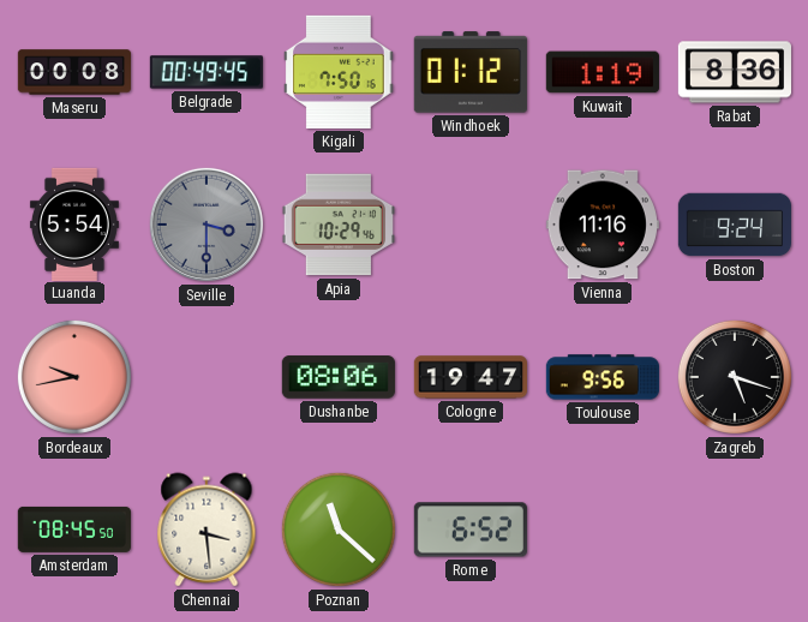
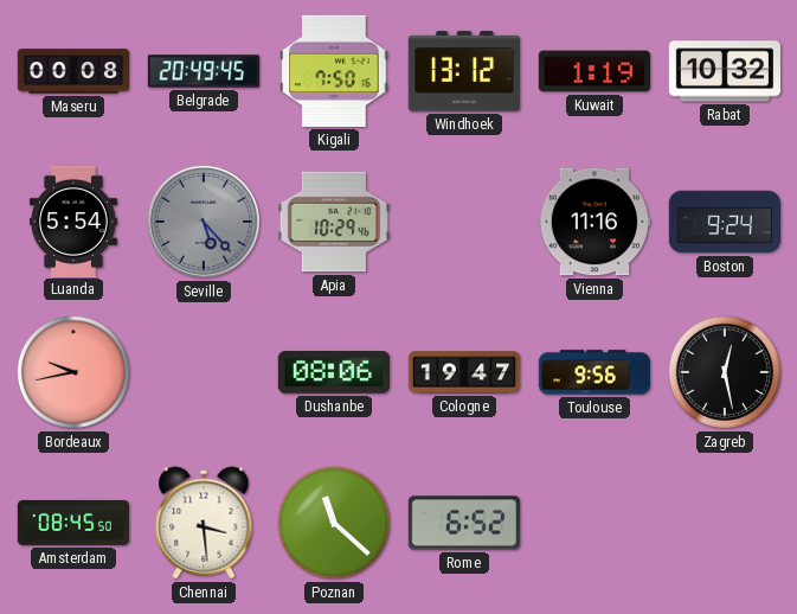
Belgrade: 00:49 -> 20:49
Windhoek: 01:12 -> 13:12
Rabat: 8:36 -> 10:32
Seville: 3:30 -> 5:23
Zagreb: 5:18 -> 12:28
